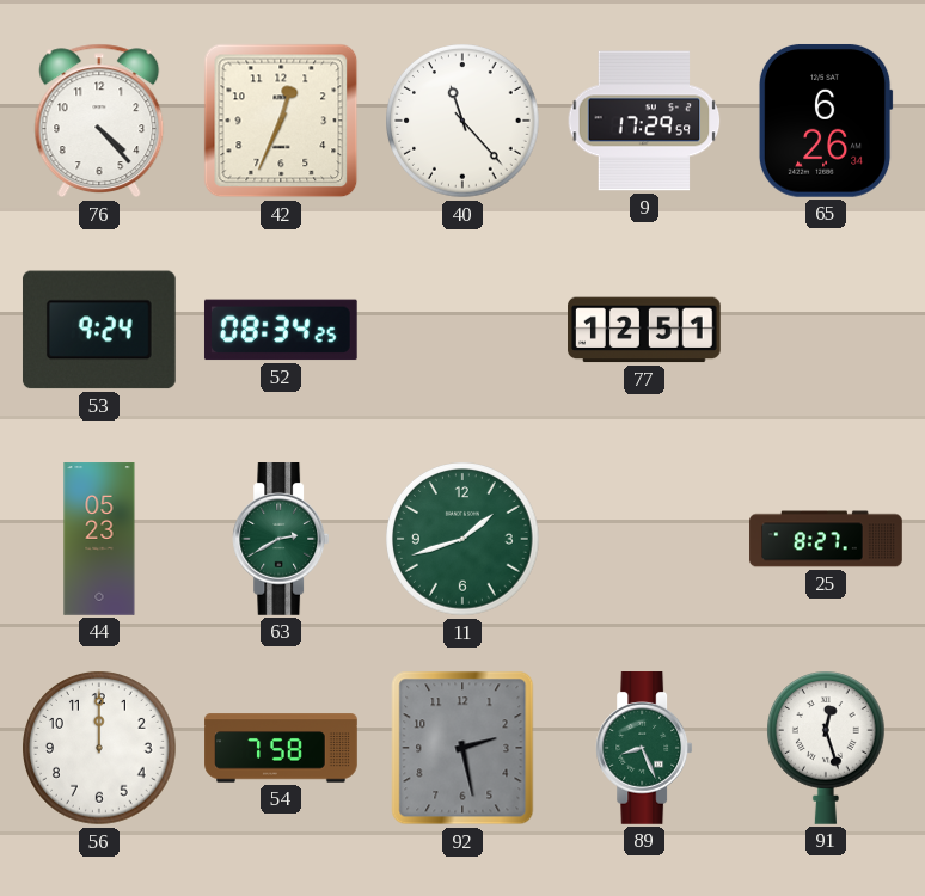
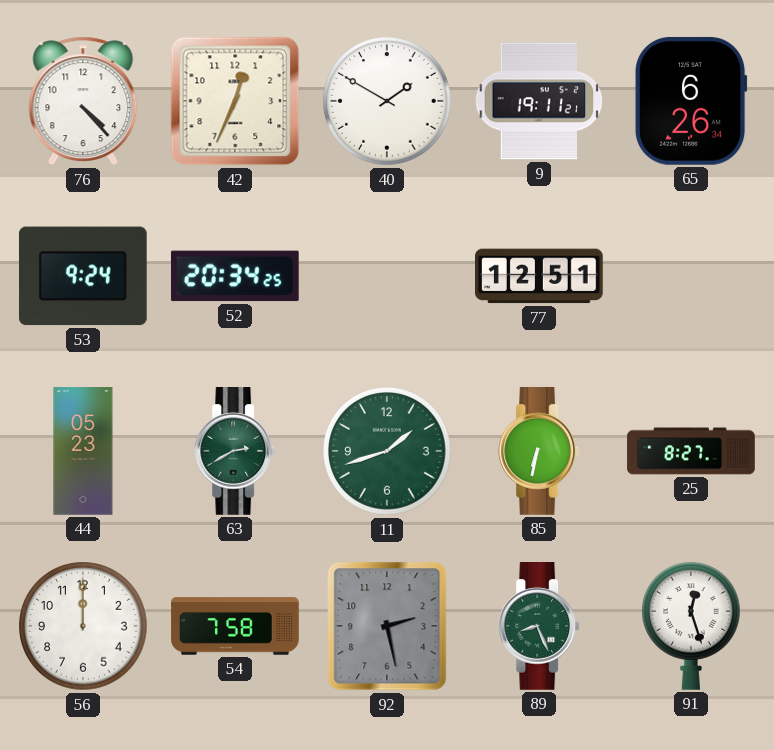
40: 11:23 -> 1:50
9: 17:29 -> 19:11
52: 08:34 -> 20:34
85: none -> 6:32
